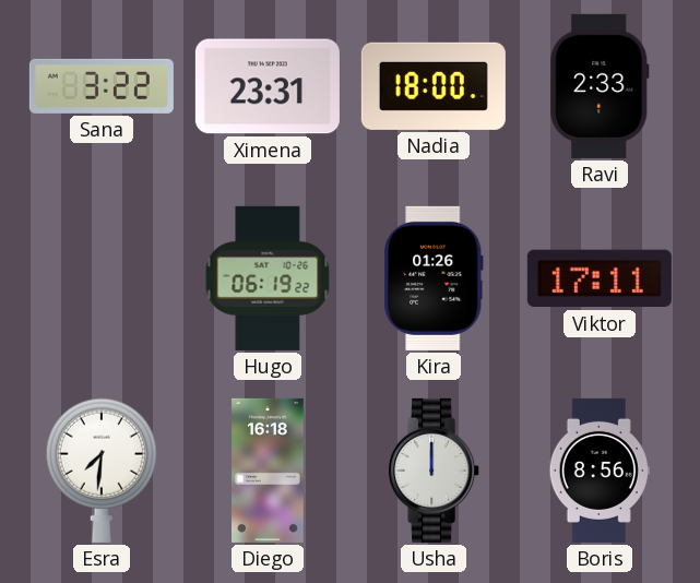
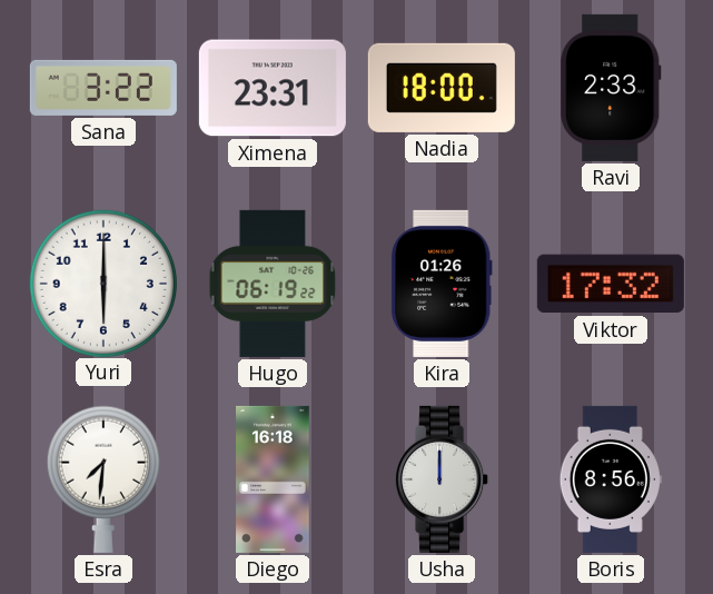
Yuri: none -> 6:00
Viktor: 17:11 -> 17:32
